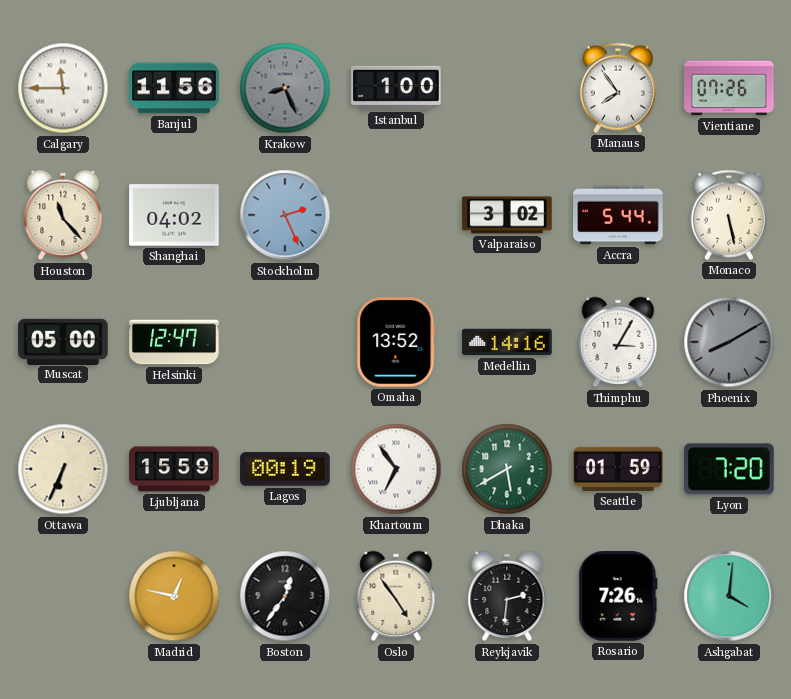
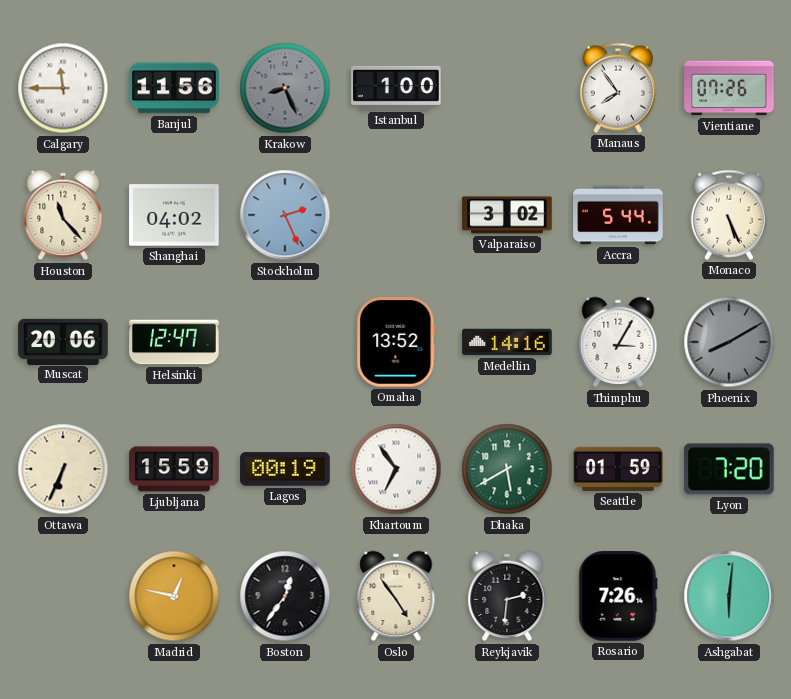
Monaco: 5:28 -> 5:26
Muscat: 05:00 -> 20:06
Ashgabat: 4:01 -> 6:01
